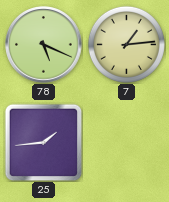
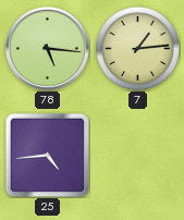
78: 5:19 -> 5:16
25: 1:44 -> 4:44
